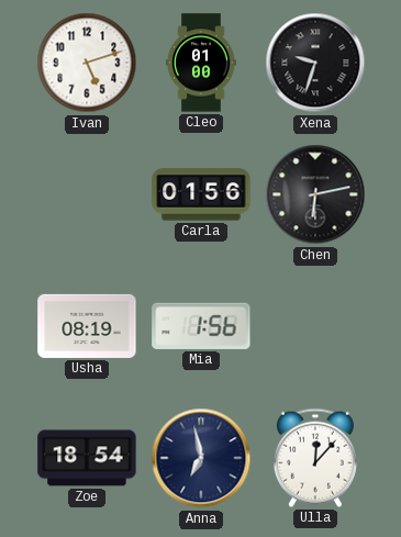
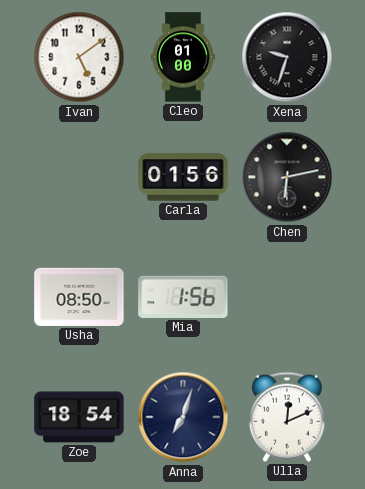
Ivan: 5:12 -> 5:09
Usha: 08:19 -> 08:50
Anna: 6:58 -> 7:03
Ulla: 12:07 -> 12:11
